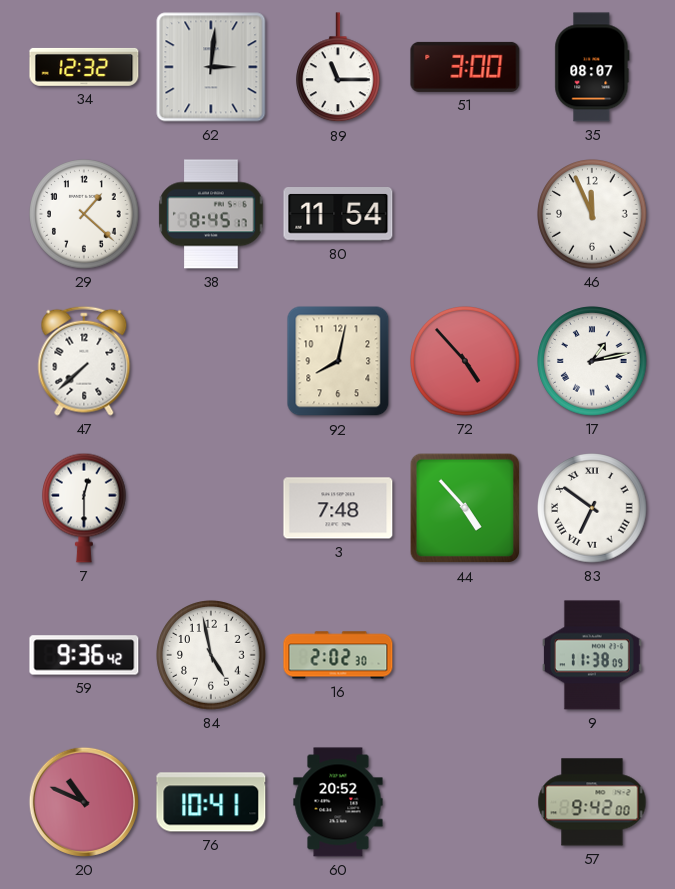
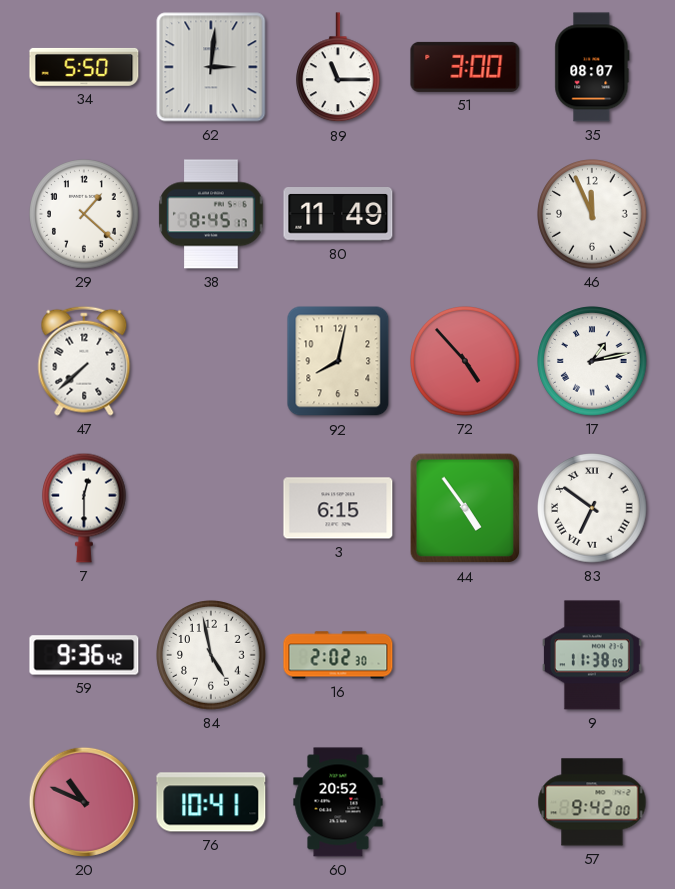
34: 12:32 -> 5:50
80: 11:54 -> 11:49
3: 7:48 -> 6:15
44: 4:53 -> 4:54
